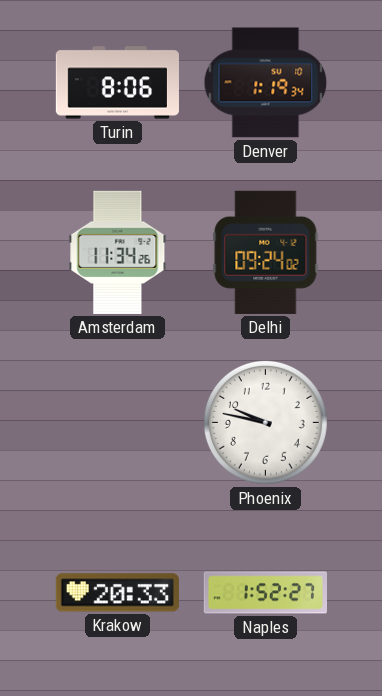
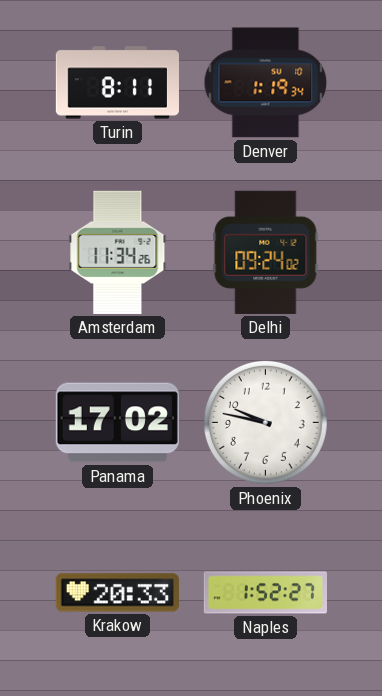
Turin: 8:06 -> 8:11
Panama: none -> 17:02
